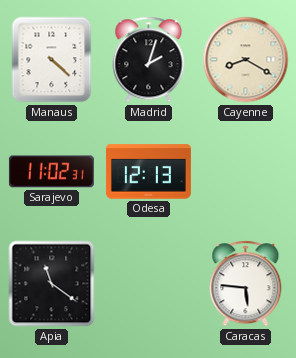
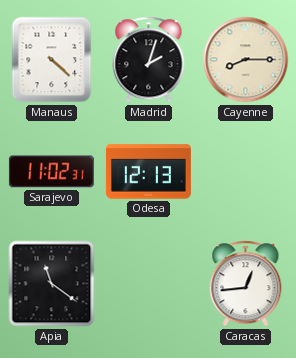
Cayenne: 8:20 -> 8:15
Caracas: 5:46 -> 12:44
